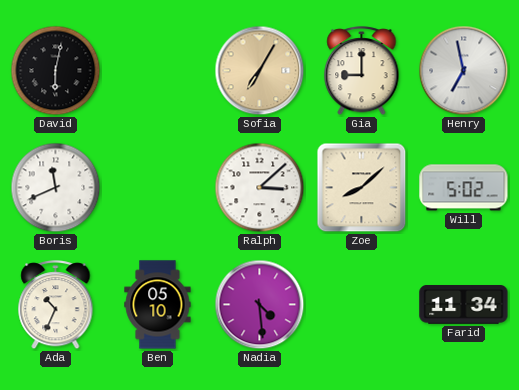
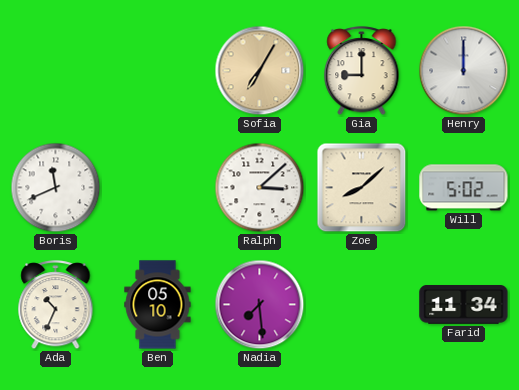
David: 6:02 -> none
Henry: 6:58 -> 12:00
Nadia: 4:29 -> 7:29
